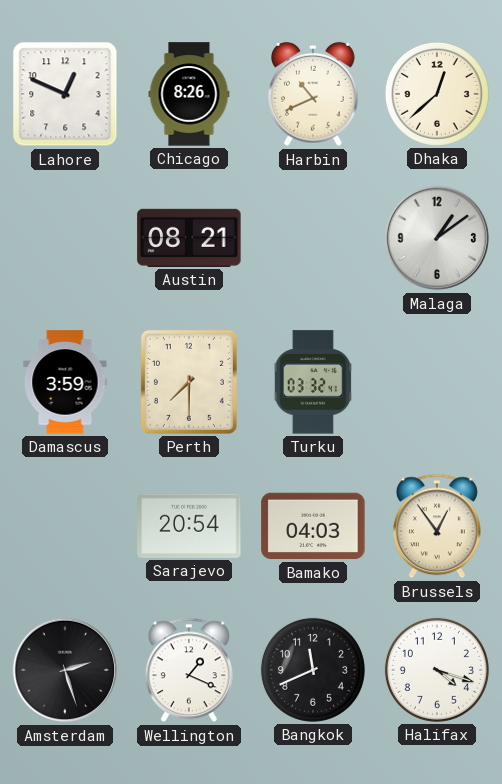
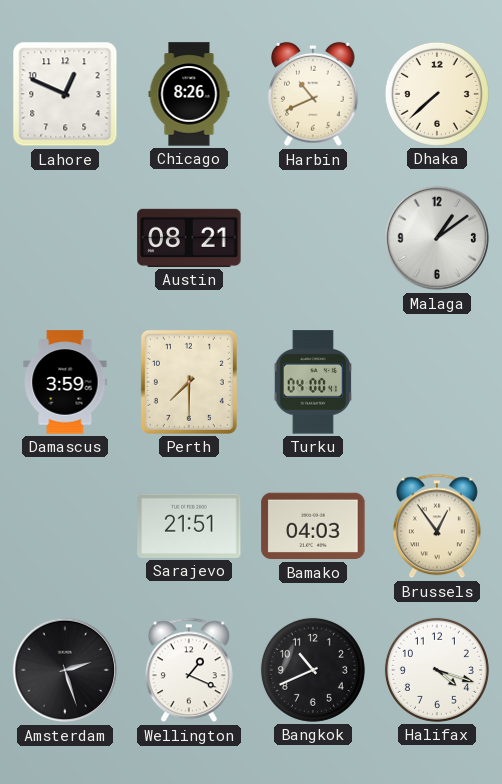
Dhaka: 12:38 -> 7:38
Turku: 03:32 -> 04:00
Sarajevo: 20:54 -> 21:51
Bangkok: 11:41 -> 10:41
